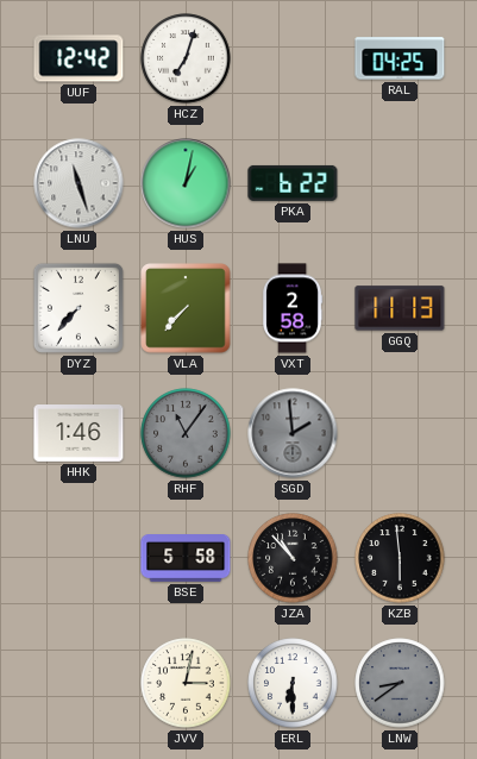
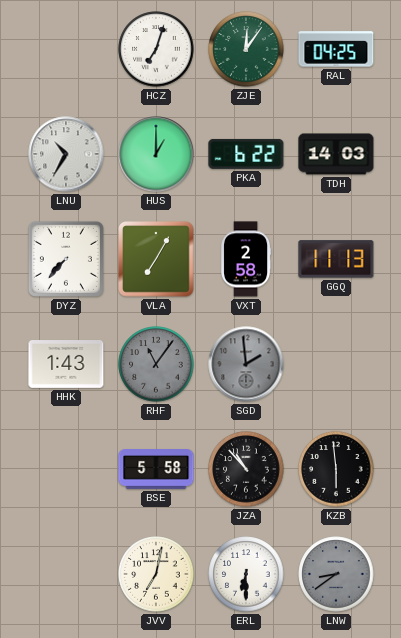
UUF: 12:42 -> none
ZJE: none -> 12:06
LNU: 11:27 -> 10:35
HUS: 1:02 -> 1:00
TDH: none -> 14:03
VLA: 7:37 -> 7:05
HHK: 1:46 -> 1:43
JVV: 3:02 -> 7:02
